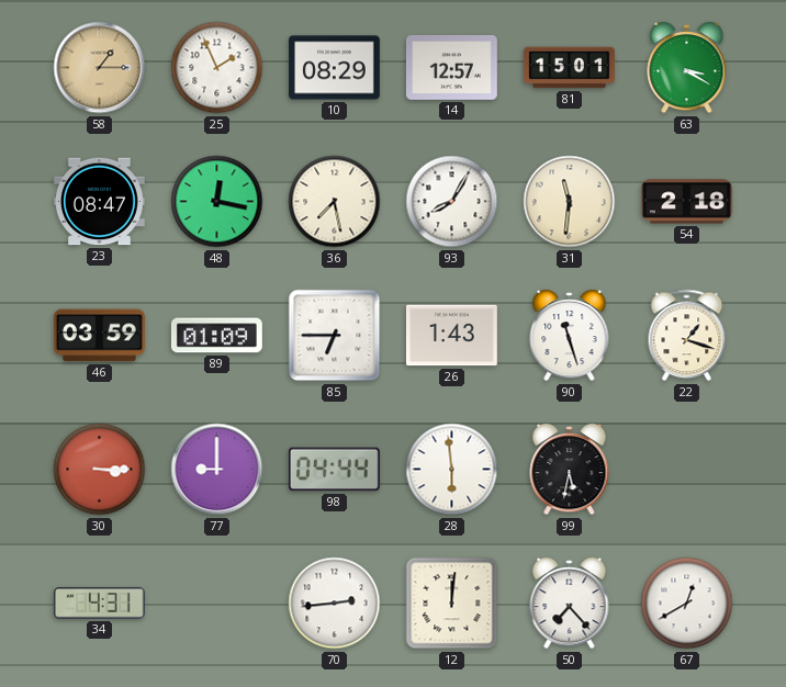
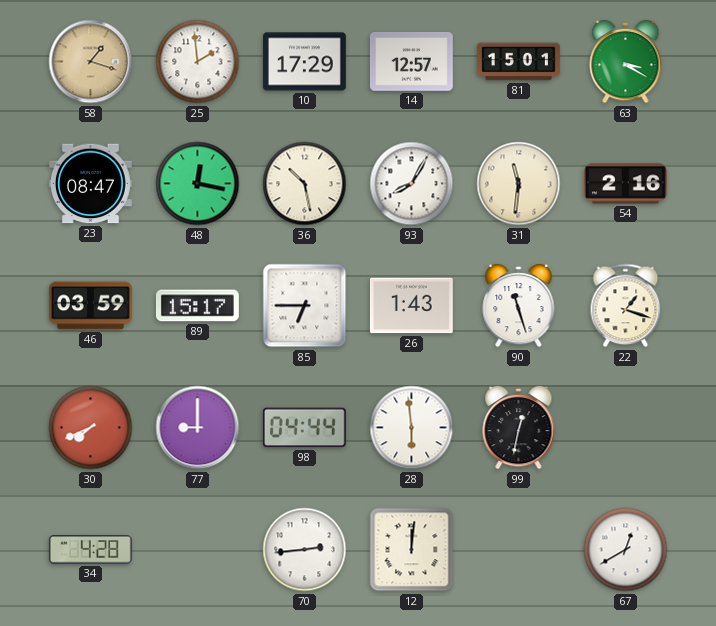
58: 1:15 -> 1:18
25: 1:56 -> 1:59
10: 08:29 -> 17:29
36: 7:28 -> 10:28
54: 2:18 -> 2:16
89: 01:09 -> 15:17
30: 3:15 -> 7:41
99: 5:32 -> 12:32
34: 4:31 -> 4:28
50: 7:23 -> none
